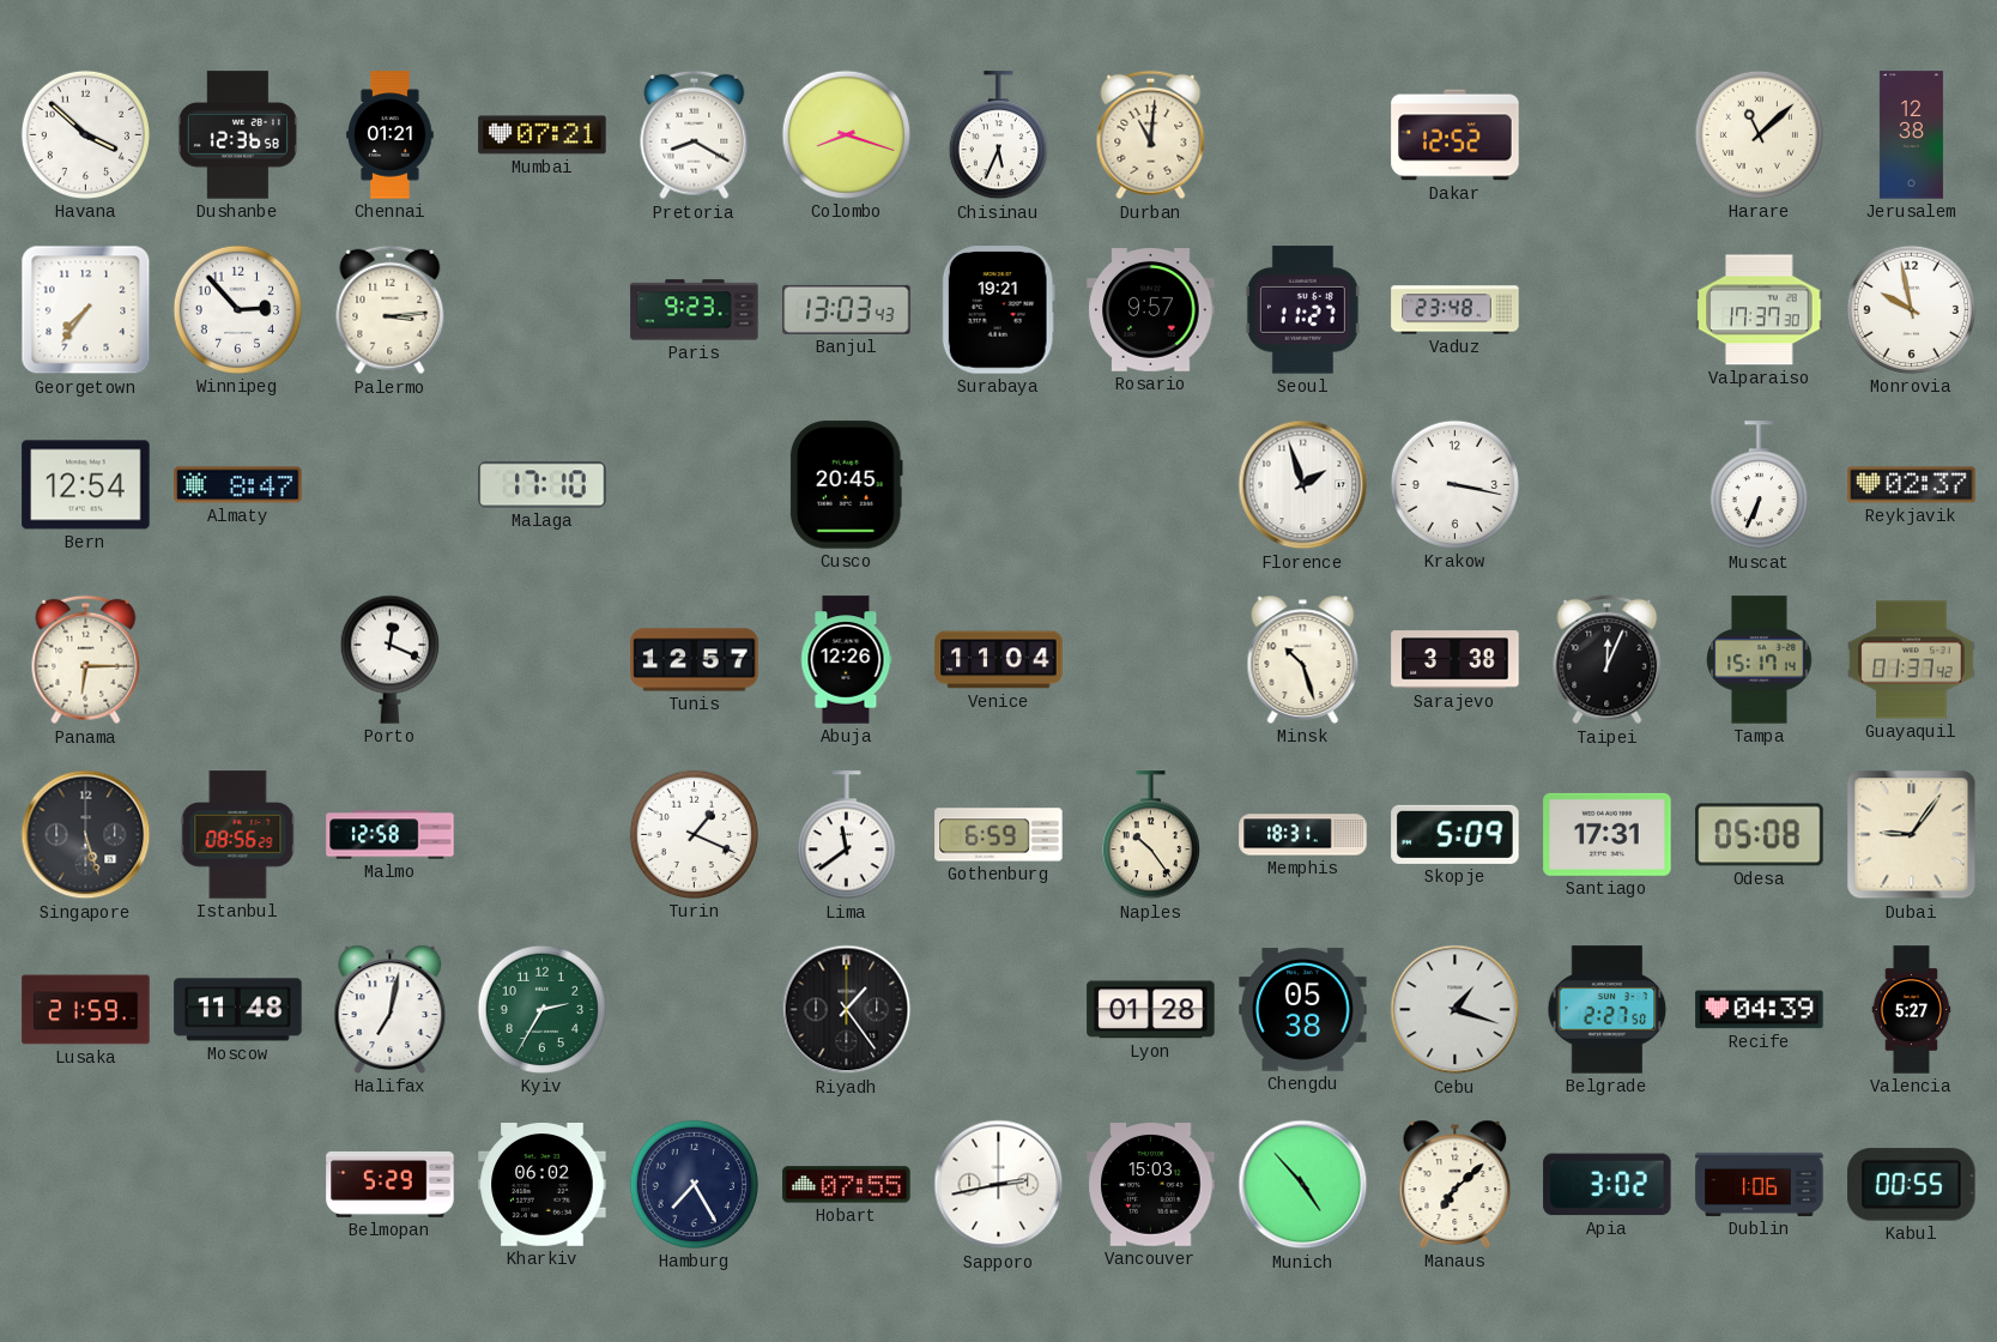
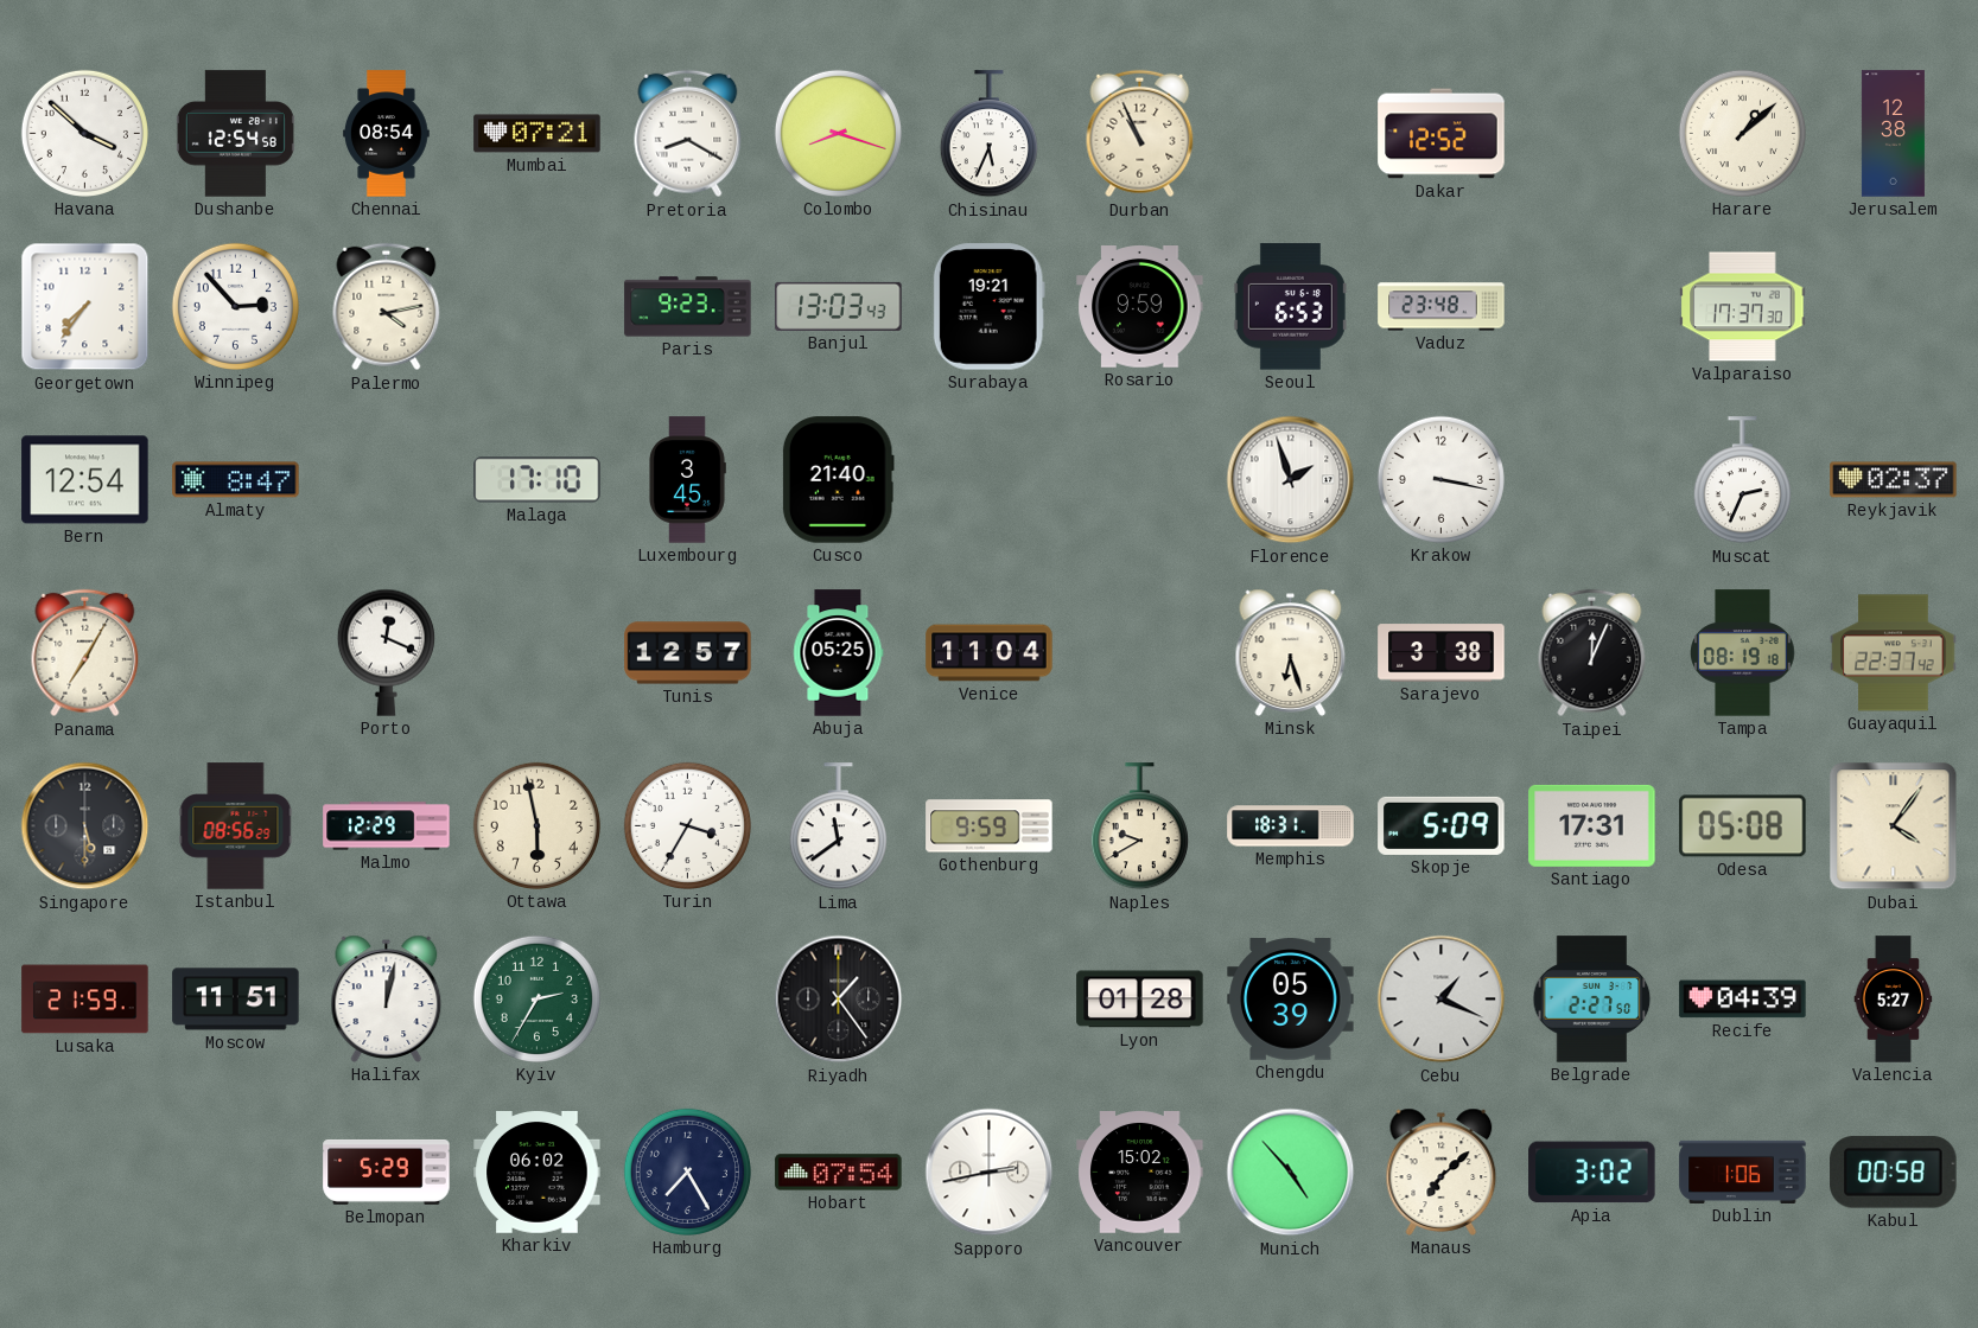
Dushanbe: 12:36 -> 12:54
Chennai: 01:21 -> 08:54
Durban: 11:01 -> 10:56
Harare: 11:08 -> 1:08
Palermo: 3:14 -> 4:13
Rosario: 9:57 -> 9:59
Seoul: 11:27 -> 6:53
Monrovia: 9:58 -> none
Luxembourg: none -> 3:45
Cusco: 20:45 -> 21:40
Muscat: 6:34 -> 2:34
Panama: 6:15 -> 7:05
Abuja: 12:26 -> 05:25
Minsk: 10:27 -> 6:27
Tampa: 15:17 -> 08:19
Guayaquil: 01:37 -> 22:37
Singapore: 5:27 -> 5:30
Malmo: 12:58 -> 12:29
Ottawa: none -> 5:58
Turin: 1:19 -> 3:35
Gothenburg: 6:59 -> 9:59
Naples: 10:24 -> 9:40
Dubai: 9:06 -> 4:06
Moscow: 11:48 -> 11:51
Halifax: 7:02 -> 12:02
Chengdu: 05:38 -> 05:39
Cebu: 1:18 -> 1:19
Hobart: 07:55 -> 07:54
Vancouver: 15:03 -> 15:02
Kabul: 00:55 -> 00:58
